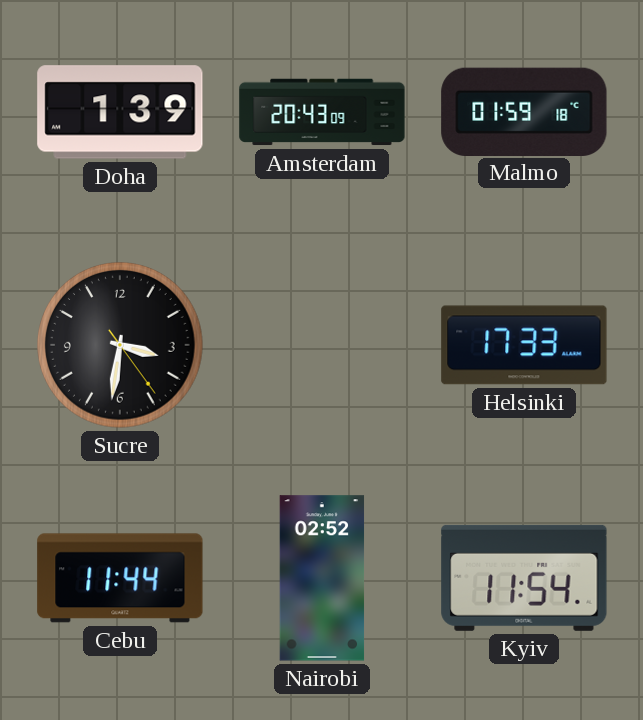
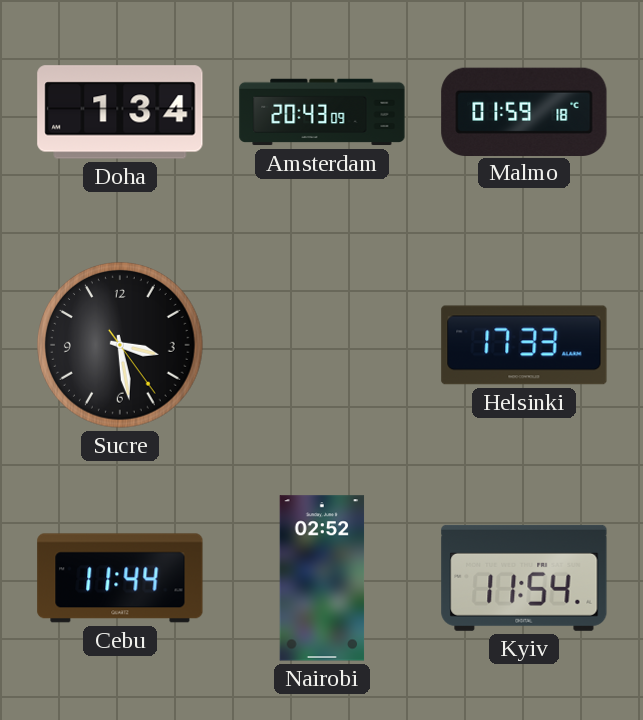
Doha: 1:39 -> 1:34
Sucre: 3:31 -> 3:28
